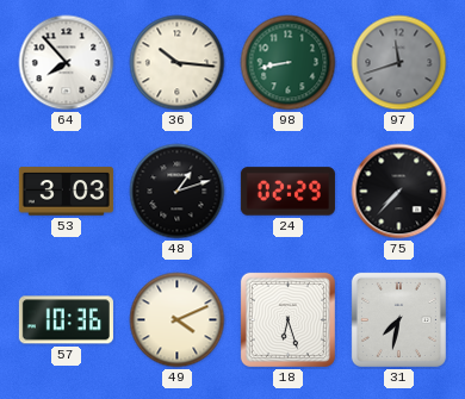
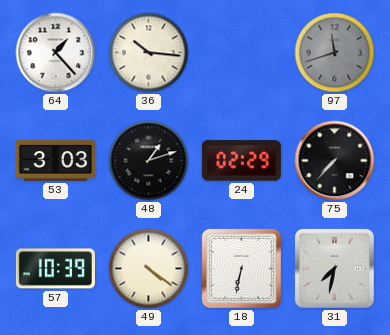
64: 7:53 -> 1:23
98: 8:43 -> none
57: 10:36 -> 10:39
49: 4:11 -> 4:21
18: 6:27 -> 6:32
